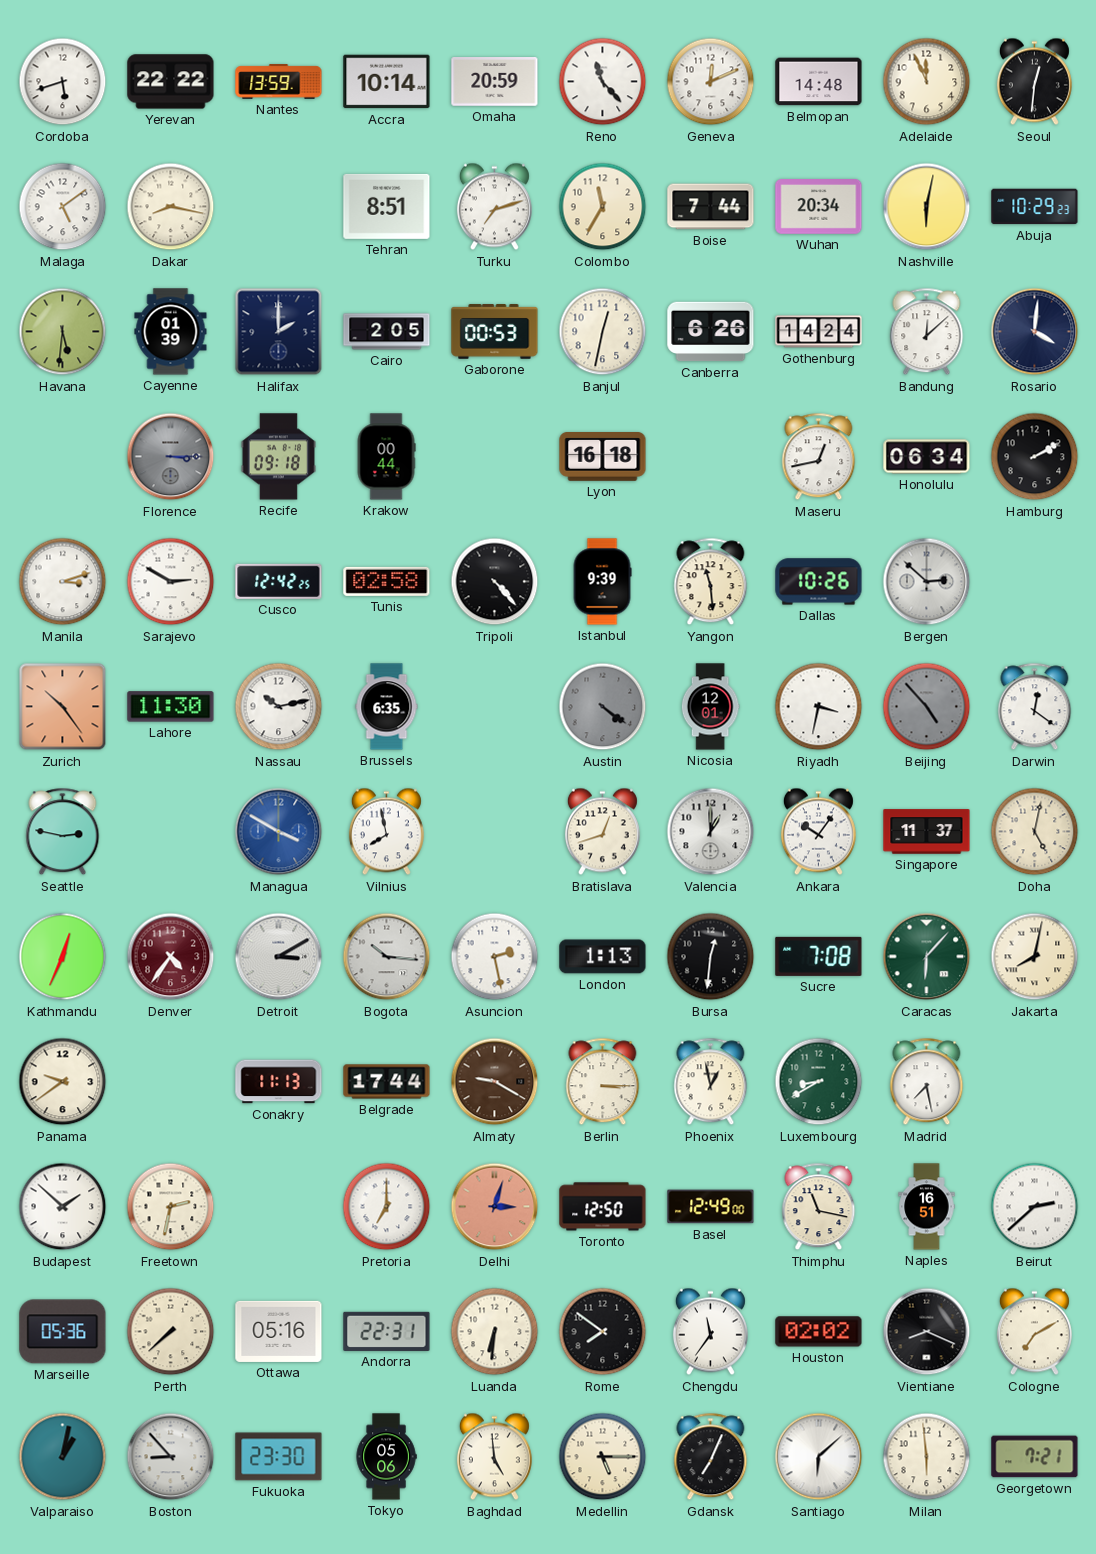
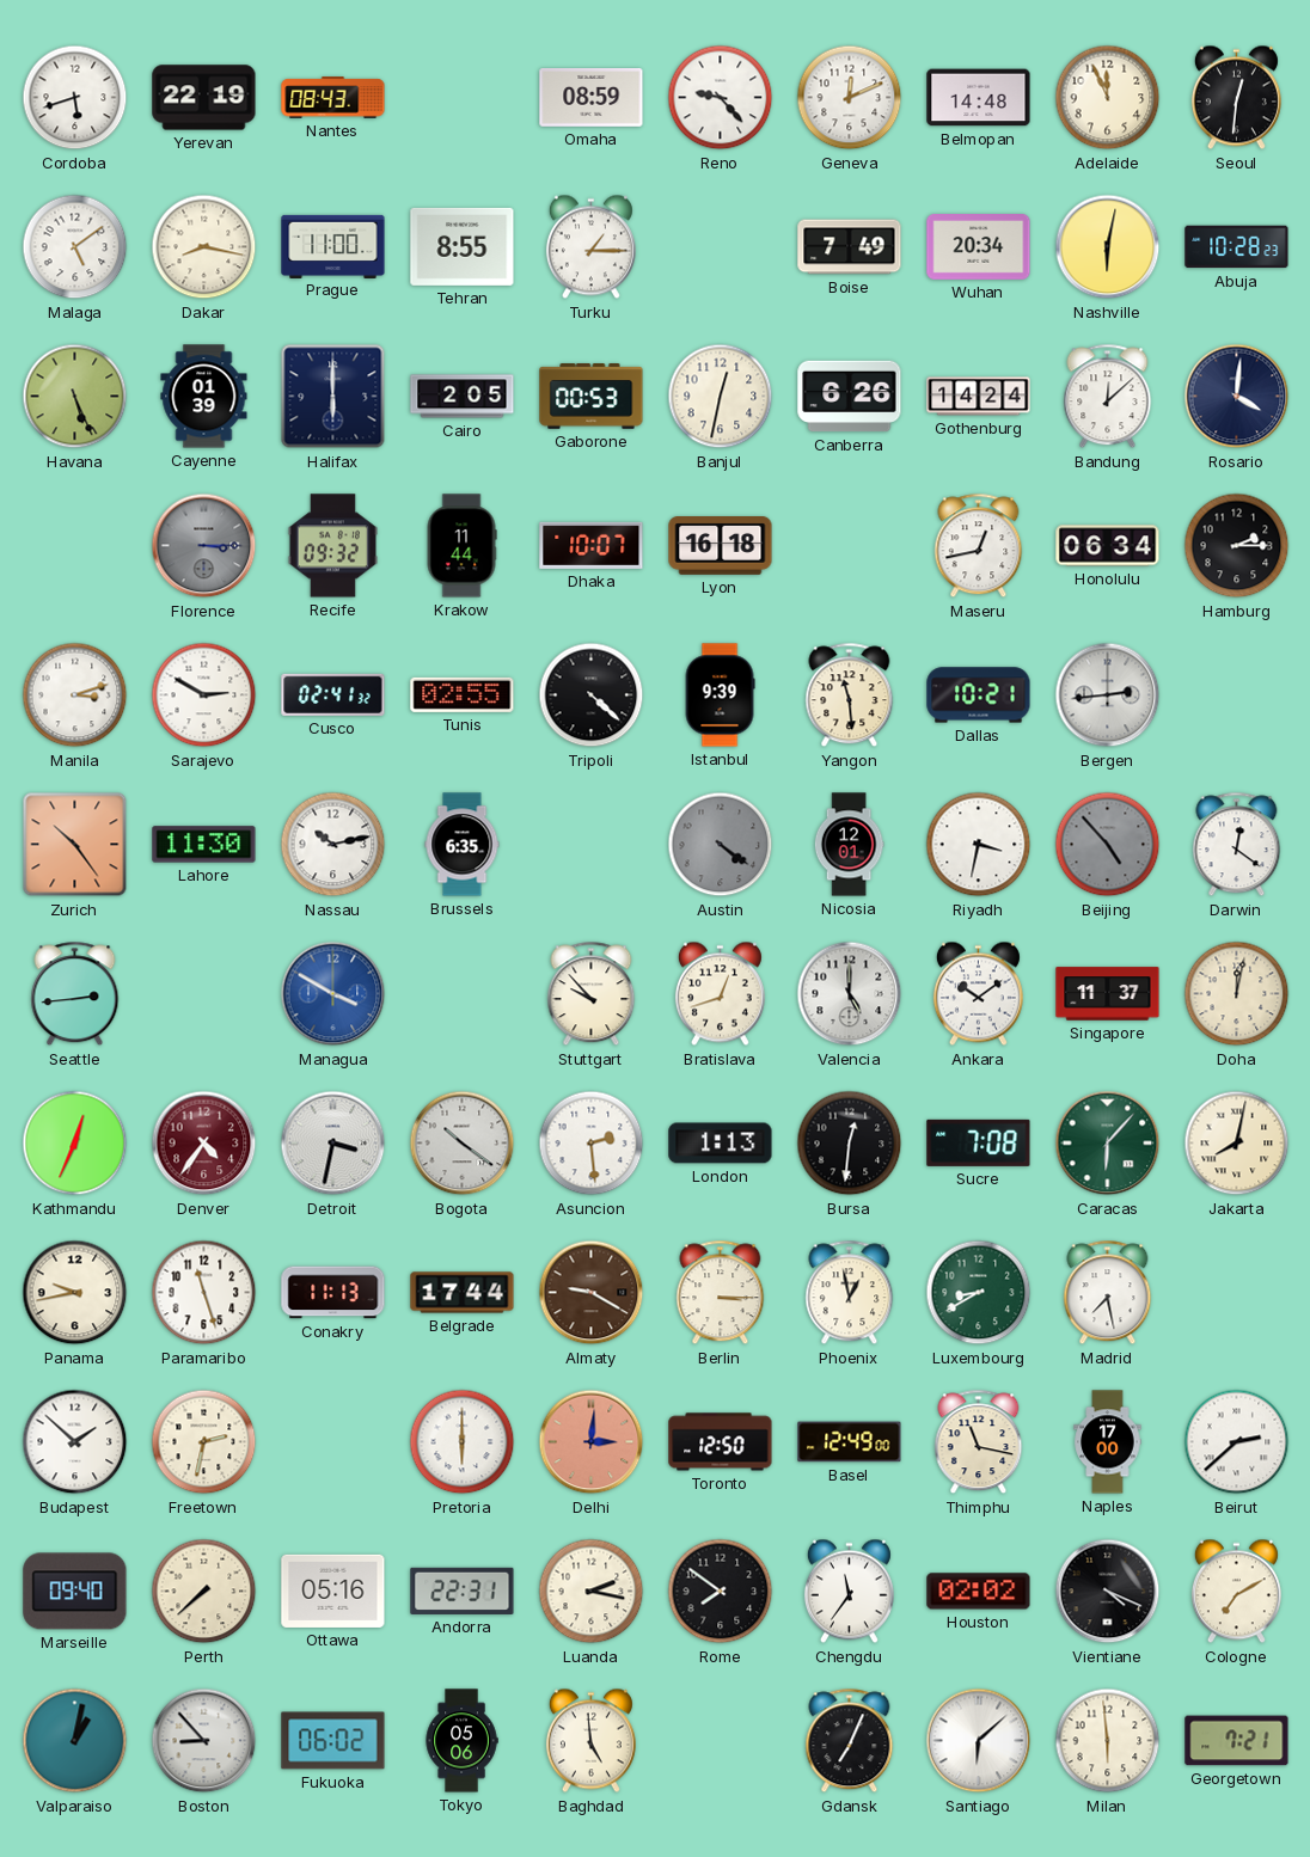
Yerevan: 22:22 -> 22:19
Nantes: 13:59 -> 08:43
Accra: 10:14 -> none
Omaha: 20:59 -> 08:59
Reno: 11:23 -> 9:23
Prague: none -> 11:00
Tehran: 8:51 -> 8:55
Turku: 7:12 -> 1:15
Colombo: 11:35 -> none
Boise: 7:44 -> 7:49
Abuja: 10:29 -> 10:28
Havana: 5:31 -> 5:26
Halifax: 2:00 -> 6:00
Recife: 09:18 -> 09:32
Krakow: 00:44 -> 11:44
Dhaka: none -> 10:07
Hamburg: 2:10 -> 2:15
Cusco: 12:42 -> 02:41
Tunis: 02:58 -> 02:55
Tripoli: 4:23 -> 4:22
Dallas: 10:26 -> 10:21
Bergen: 2:52 -> 2:44
Seattle: 2:47 -> 2:44
Vilnius: 7:58 -> none
Stuttgart: none -> 9:53
Valencia: 1:00 -> 5:00
Ankara: 10:06 -> 10:09
Doha: 5:02 -> 12:02
Detroit: 3:10 -> 3:32
Bogota: 10:16 -> 10:21
Asuncion: 2:28 -> 2:29
Panama: 9:39 -> 9:43
Paramaribo: none -> 11:27
Pretoria: 7:00 -> 6:00
Delhi: 3:03 -> 3:01
Naples: 16:51 -> 17:00
Marseille: 05:36 -> 09:40
Luanda: 6:31 -> 2:17
Vientiane: 8:19 -> 4:19
Fukuoka: 23:30 -> 06:02
Medellin: 5:15 -> none
